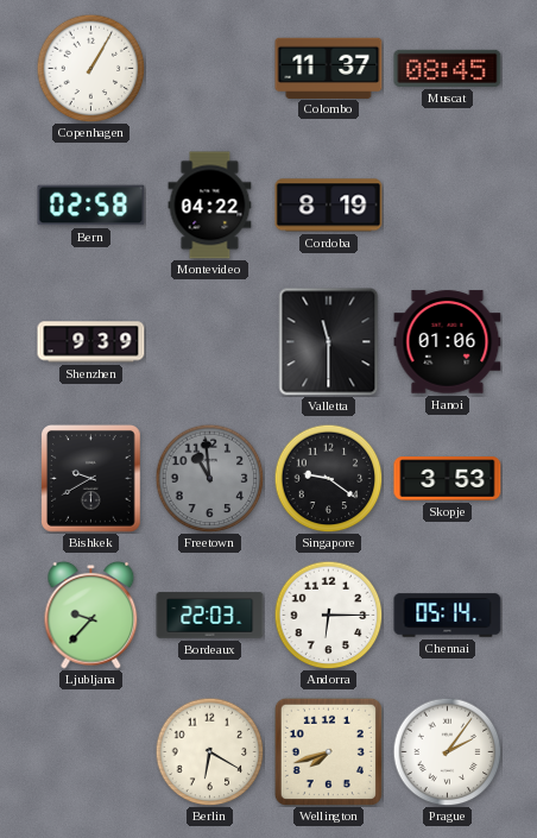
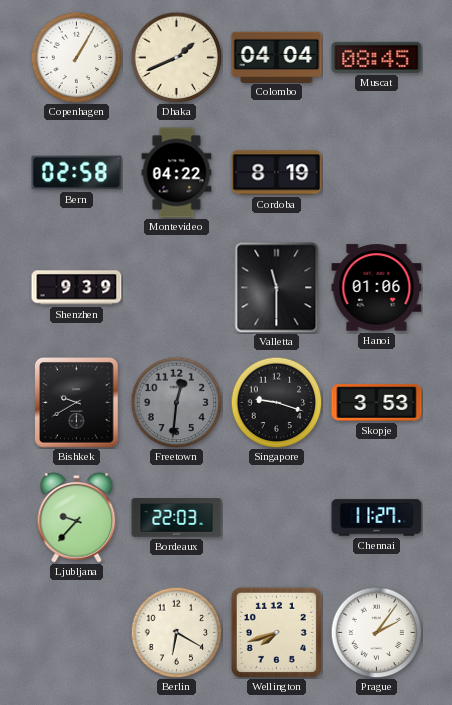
Dhaka: none -> 1:41
Colombo: 11:37 -> 04:04
Freetown: 10:59 -> 12:31
Singapore: 9:21 -> 9:18
Andorra: 6:15 -> none
Chennai: 05:14 -> 11:27
